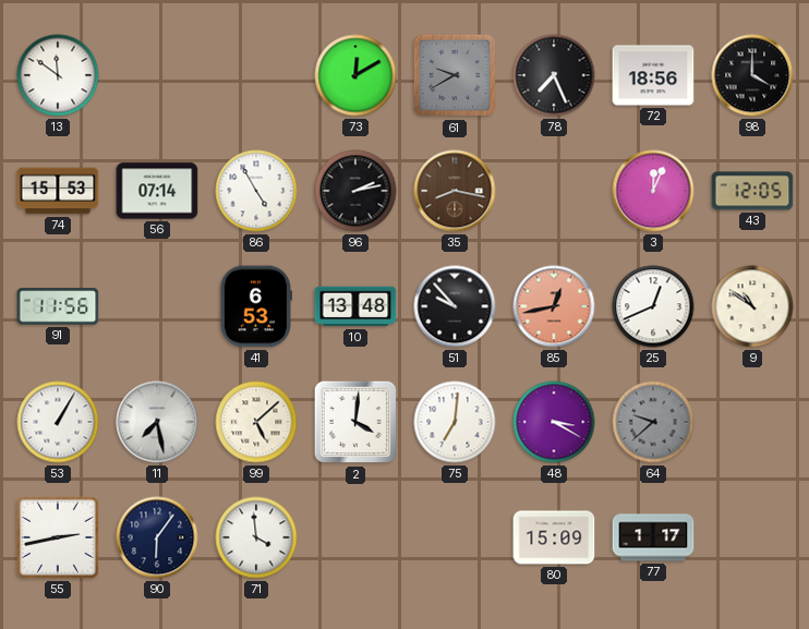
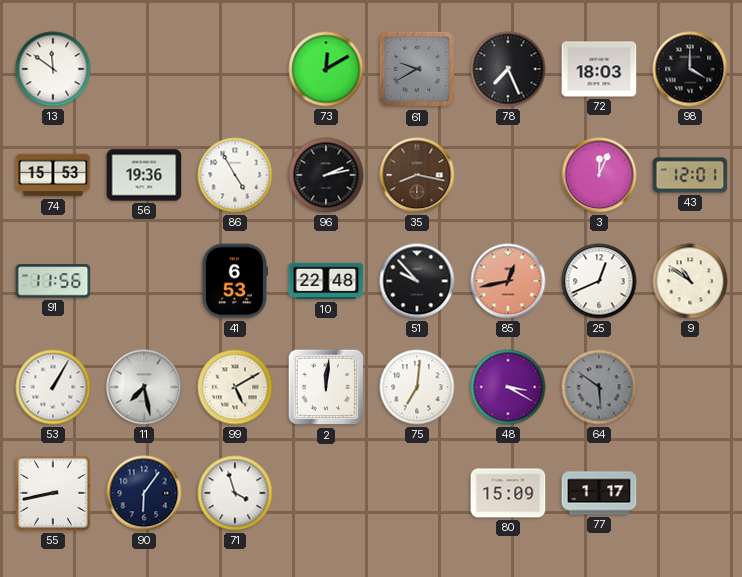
72: 18:56 -> 18:03
56: 07:14 -> 19:36
43: 12:05 -> 12:01
10: 13:48 -> 22:48
99: 5:08 -> 5:10
2: 4:01 -> 12:01
64: 9:38 -> 5:51
55: 2:43 -> 8:43
71: 3:59 -> 3:57
